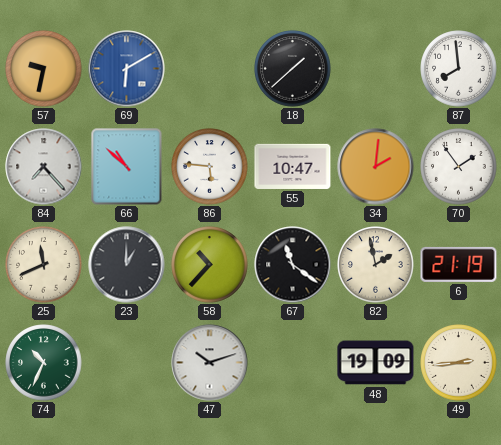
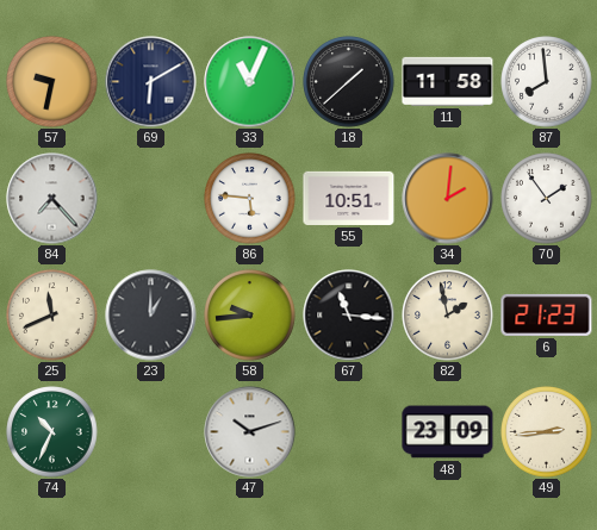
69 dial: blue -> navy
33: none -> 11:04
11: none -> 11:58
66: 10:52 -> none
55: 10:47 -> 10:51
58: 10:37 -> 9:44
67: 11:21 -> 11:16
6: 21:19 -> 21:23
48: 19:09 -> 23:09
